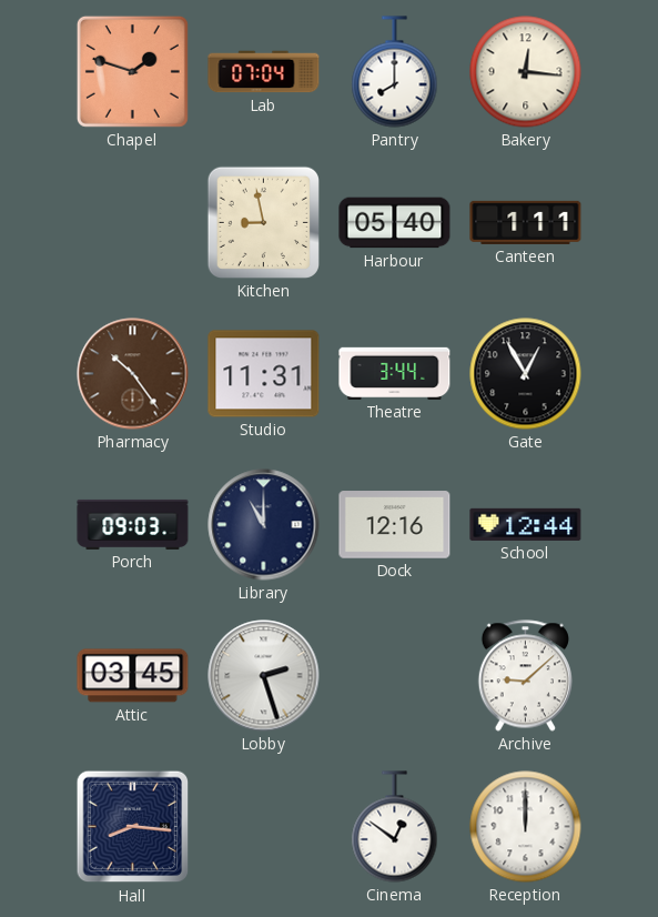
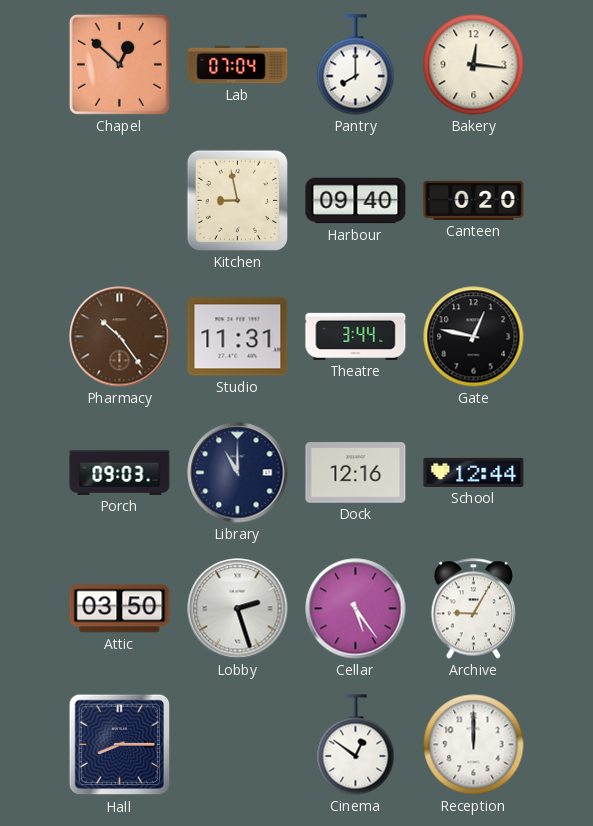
Chapel: 1:48 -> 12:52
Harbour: 05:40 -> 09:40
Canteen: 1:11 -> 0:20
Gate: 12:55 -> 12:47
Attic: 03:45 -> 03:50
Cellar: none -> 5:24
Archive: 9:08 -> 9:05
Hall: 8:16 -> 8:15
